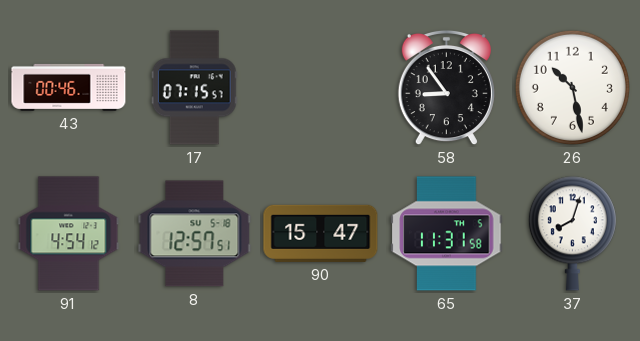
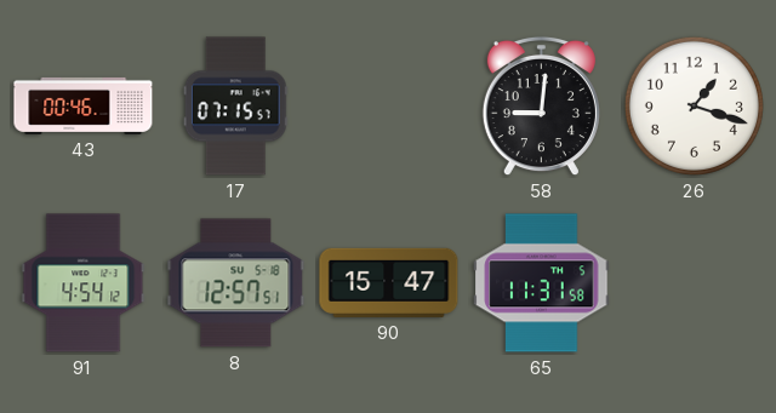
58: 8:54 -> 9:01
26: 10:28 -> 1:18
37: 8:03 -> none
